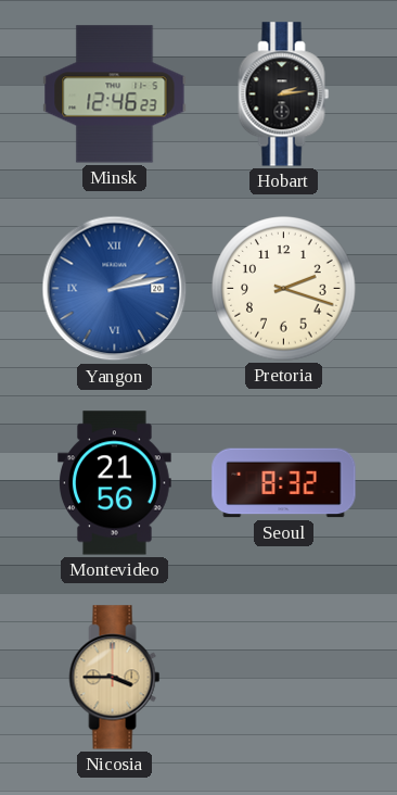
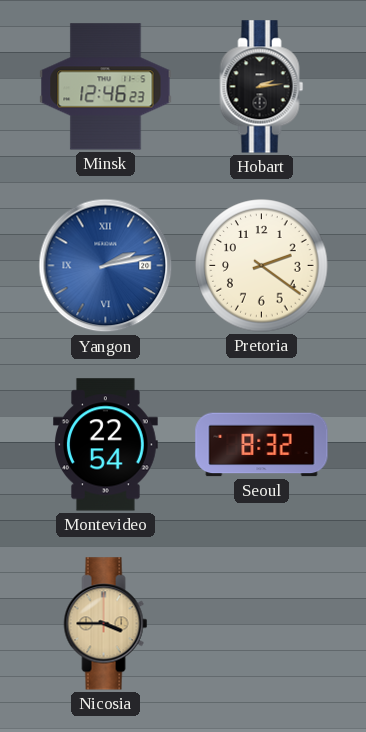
Pretoria: 2:18 -> 2:21
Montevideo: 21:56 -> 22:54
